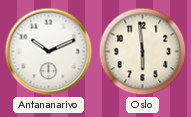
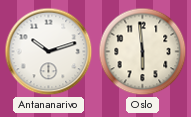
Antananarivo: 10:11 -> 10:12
